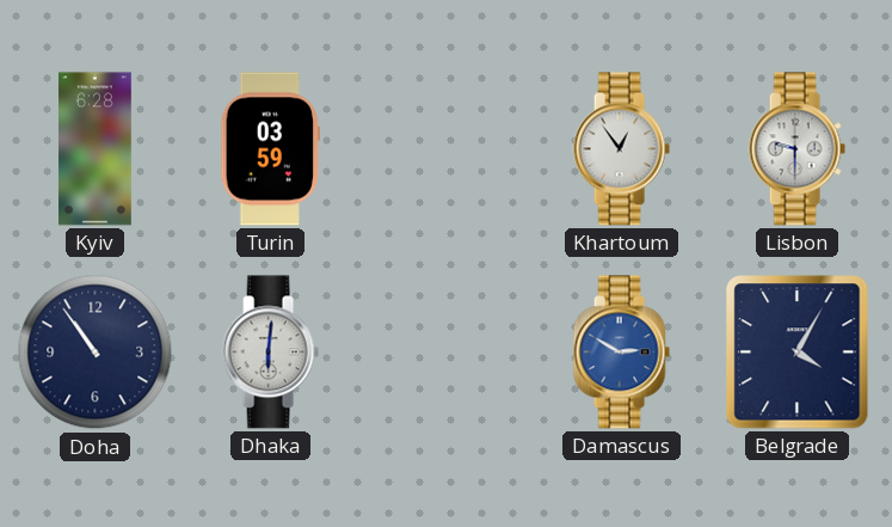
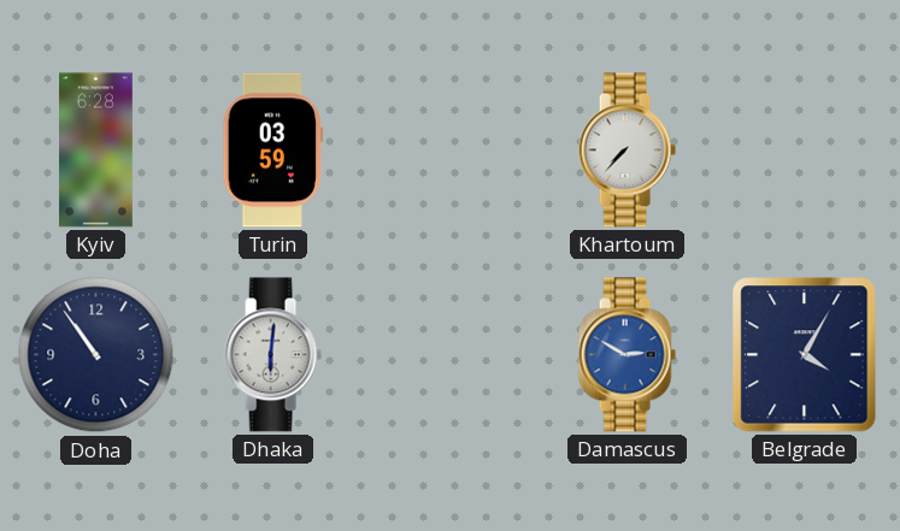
Khartoum: 12:54 -> 7:37
Lisbon: 9:30 -> none
